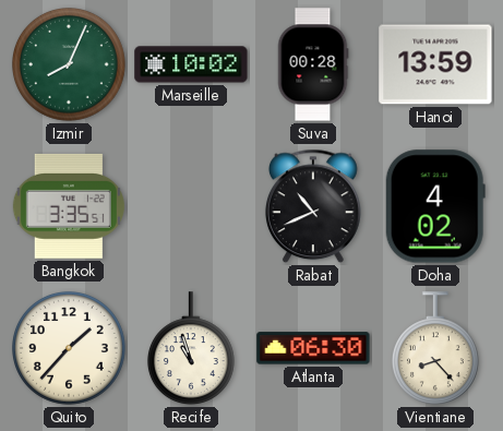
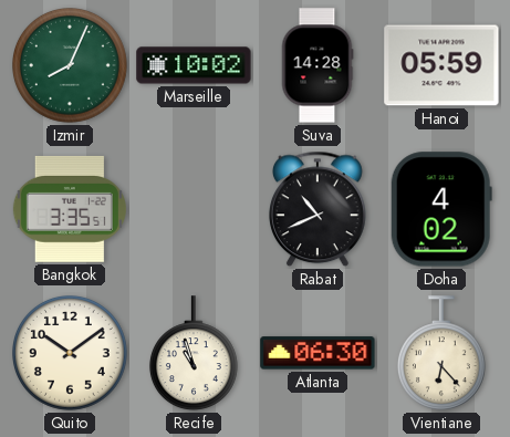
Suva: 00:28 -> 14:28
Hanoi: 13:59 -> 05:59
Quito: 1:37 -> 10:09
Vientiane: 8:23 -> 6:23
